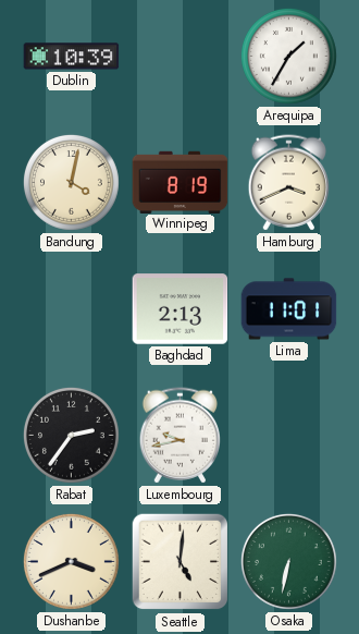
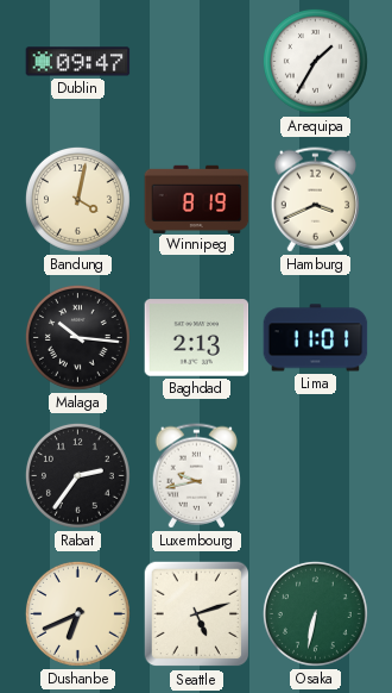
Dublin: 10:39 -> 09:47
Malaga: none -> 10:16
Dushanbe: 3:41 -> 6:41
Seattle: 5:01 -> 5:12
